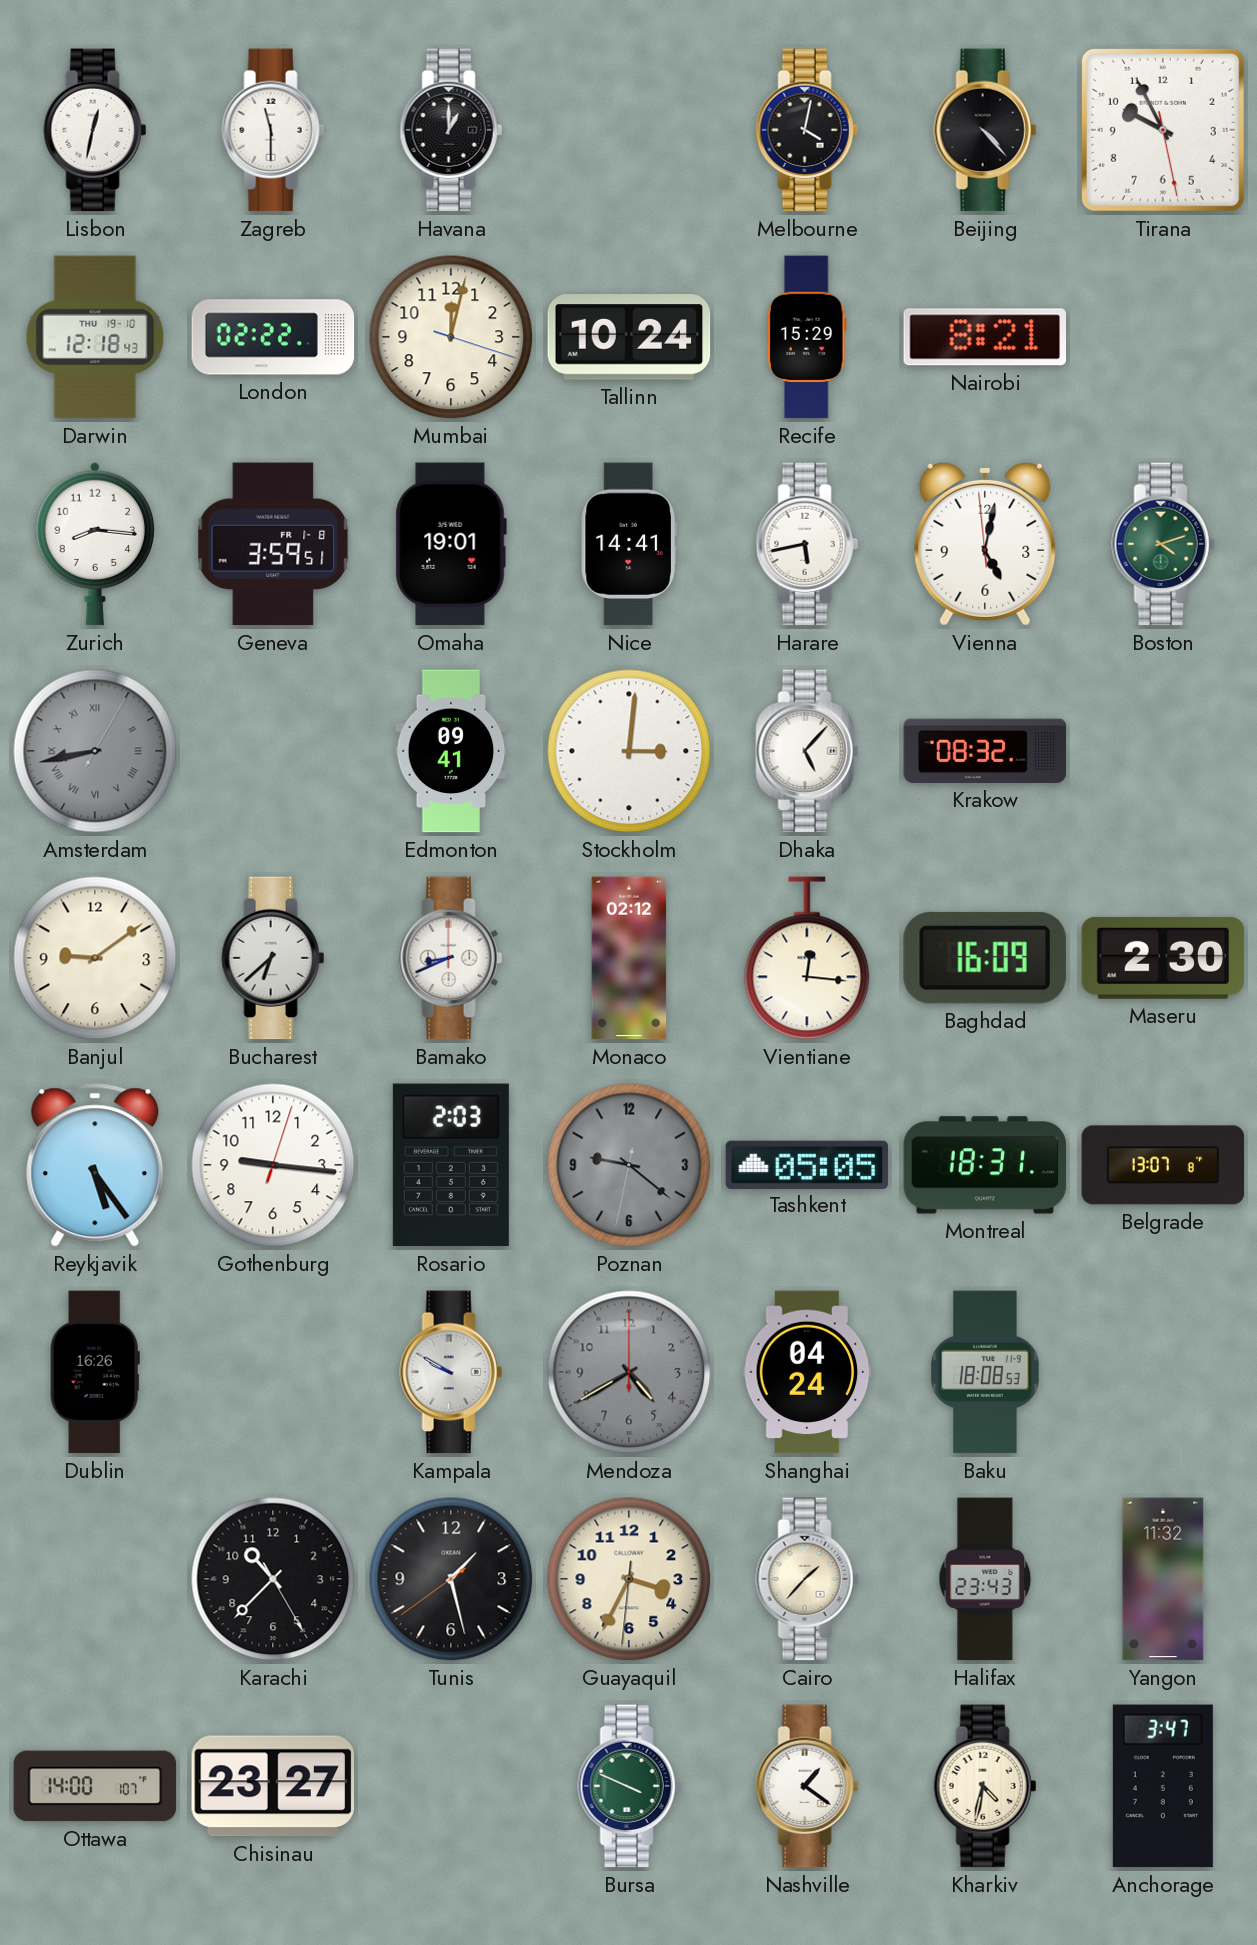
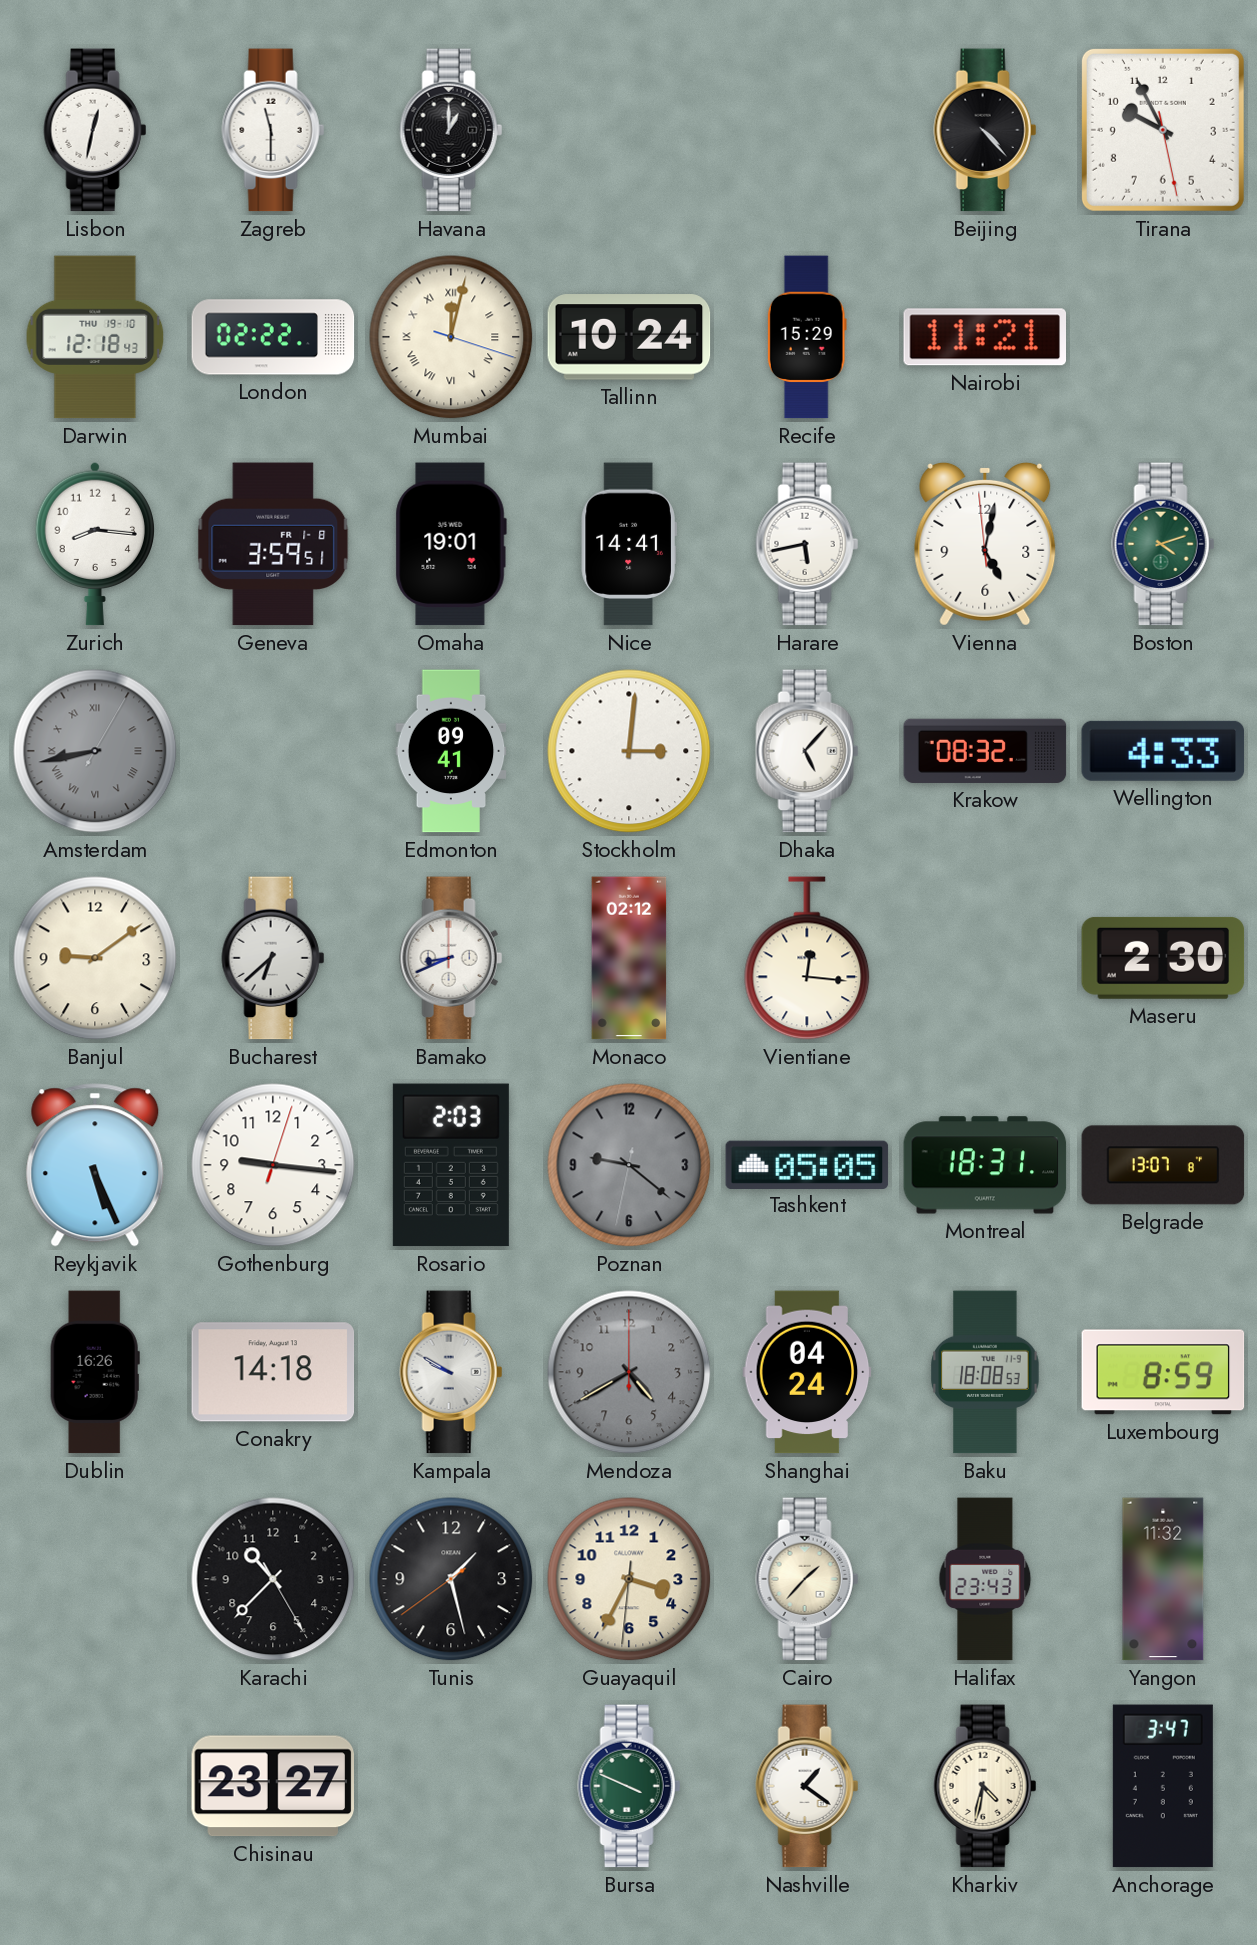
Melbourne: 4:02 -> none
Mumbai numerals: Arabic -> Roman
Nairobi: 8:21 -> 11:21
Wellington: none -> 4:33
Baghdad: 16:09 -> none
Reykjavik: 5:24 -> 5:26
Conakry: none -> 14:18
Luxembourg: none -> 8:59
Ottawa: 14:00 -> none
